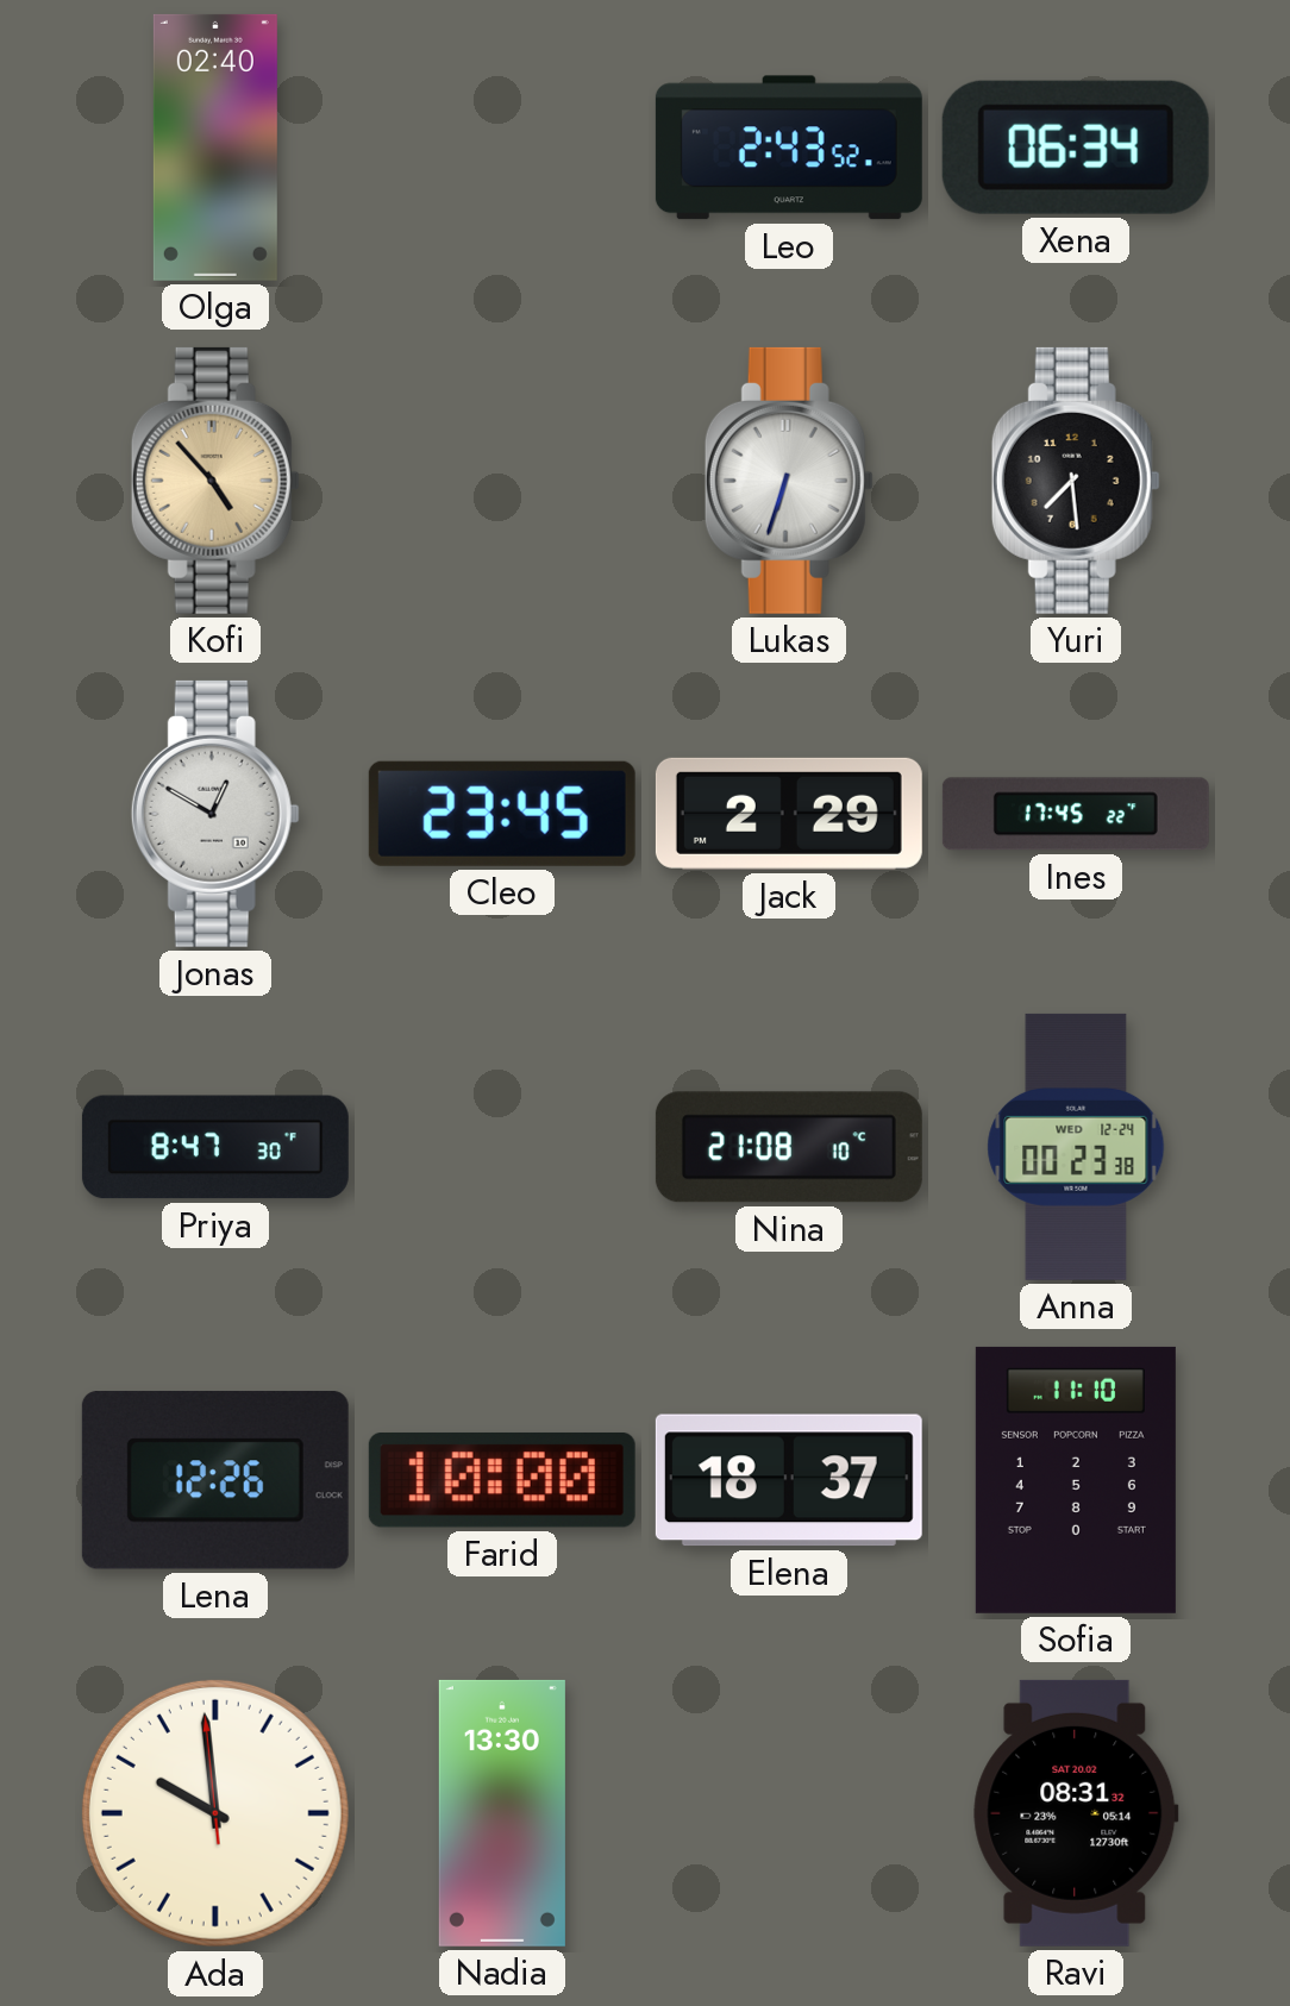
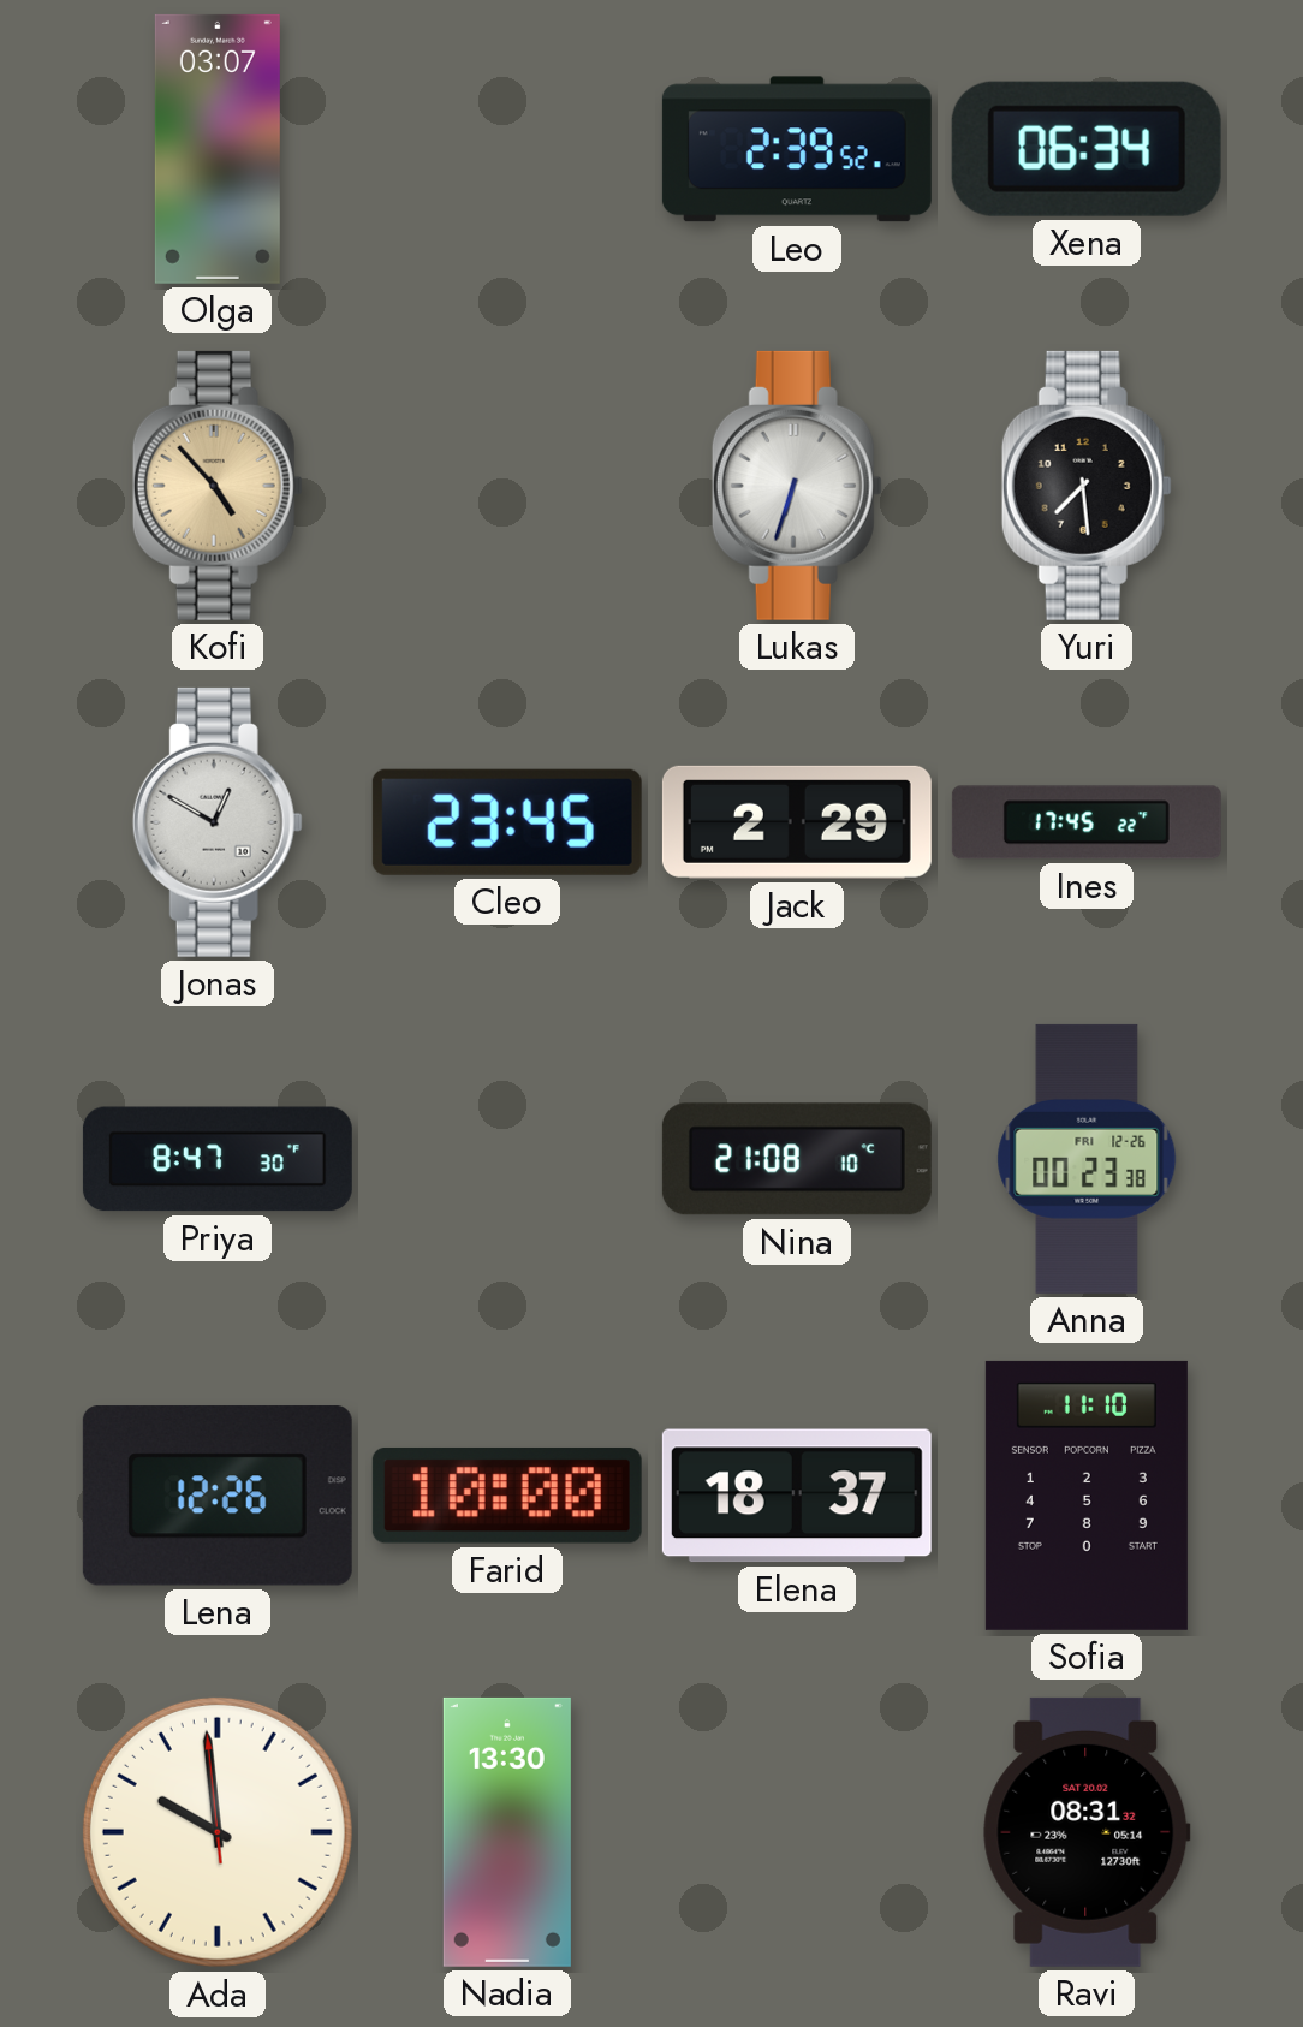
Olga: 02:40 -> 03:07
Leo: 2:43 -> 2:39
Anna date: WED 12-24 -> FRI 12-26
